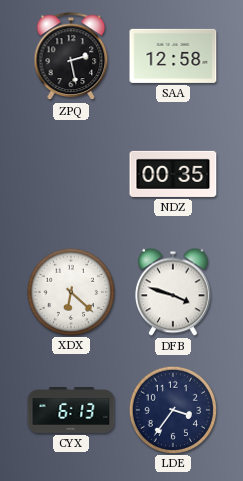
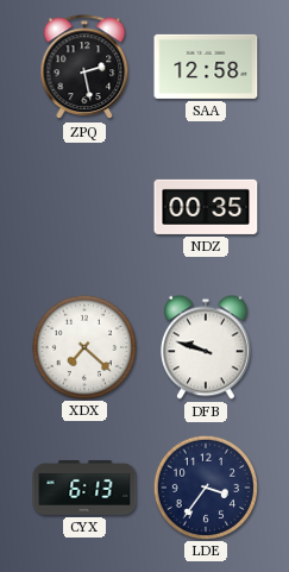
XDX: 6:22 -> 7:22
DFB: 3:48 -> 9:48
